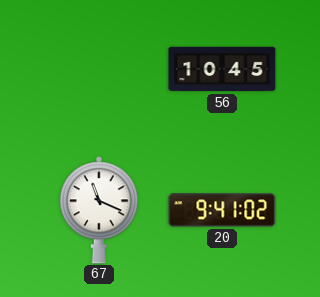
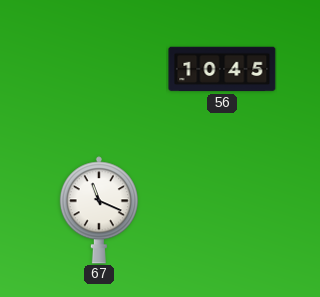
20: 9:41 -> none
